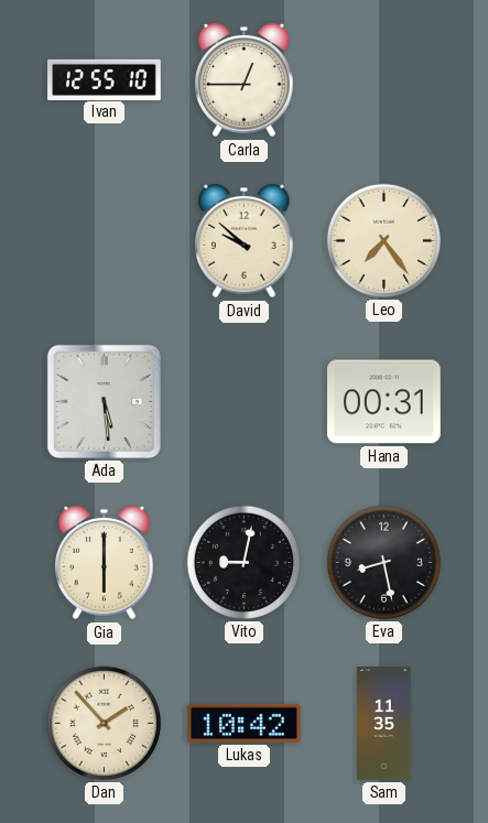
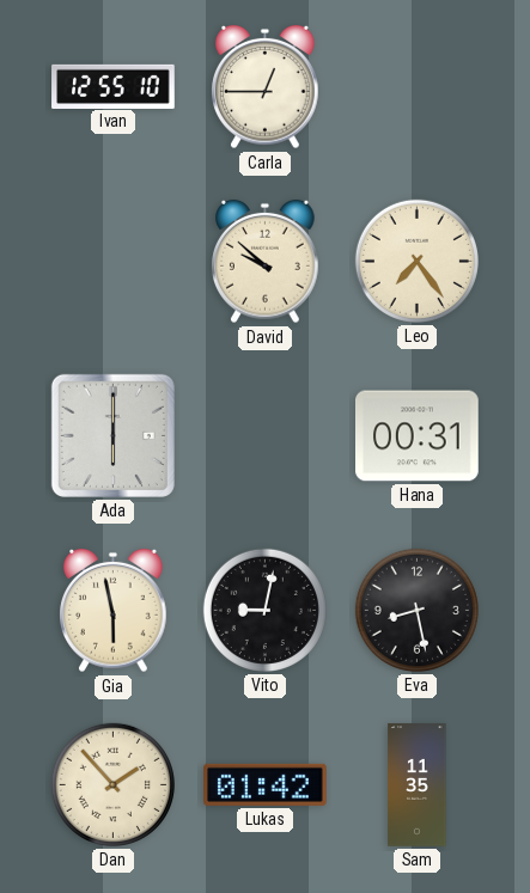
Ada: 5:29 -> 6:00
Gia: 6:00 -> 5:58
Lukas: 10:42 -> 01:42
